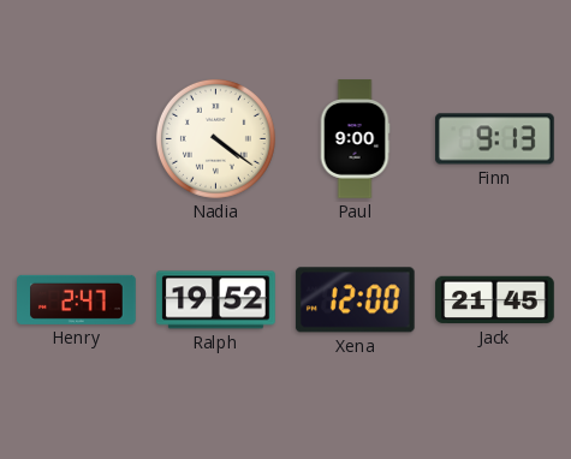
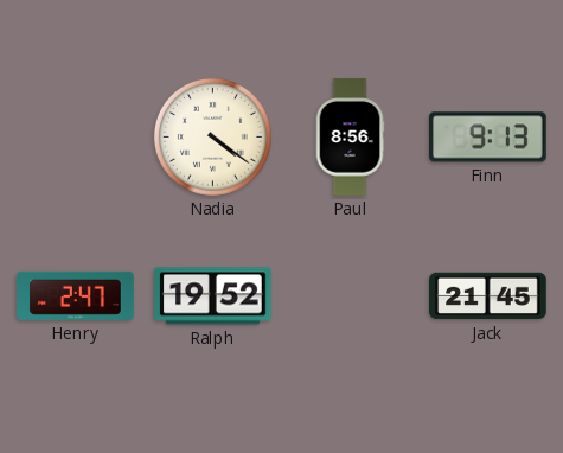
Paul: 9:00 -> 8:56
Xena: 12:00 -> none
